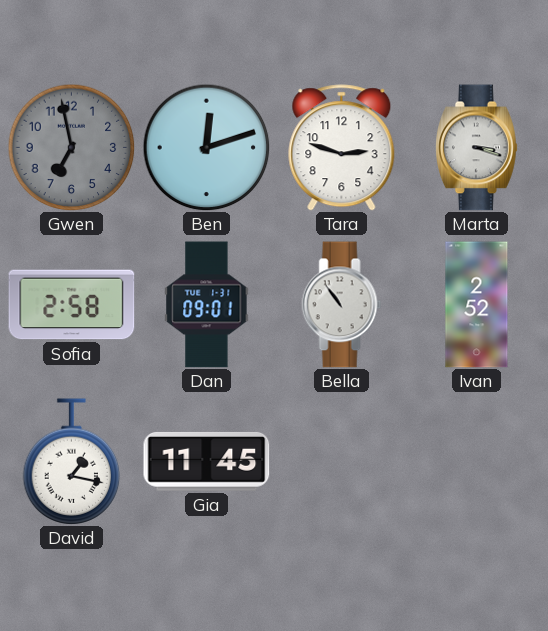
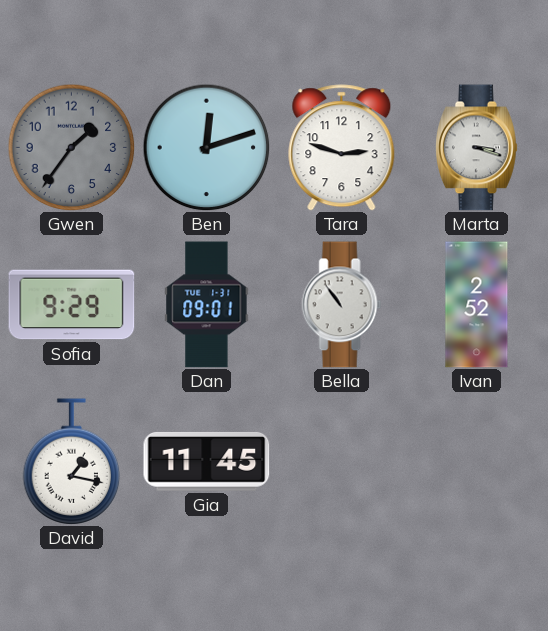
Gwen: 6:58 -> 1:36
Sofia: 2:58 -> 9:29
